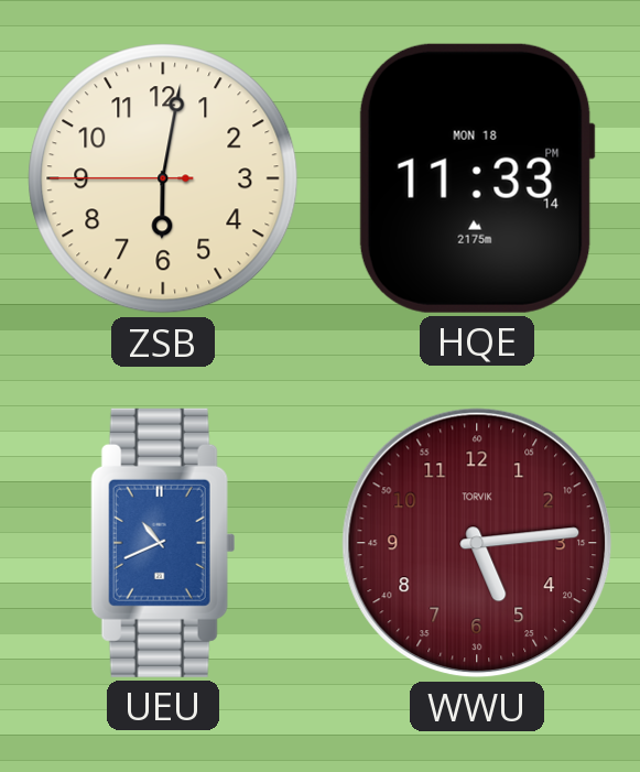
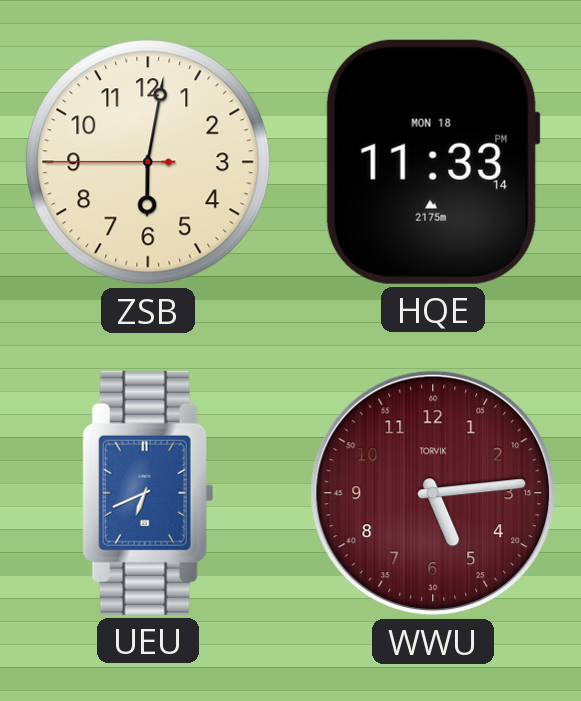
UEU: 10:41 -> 6:41
